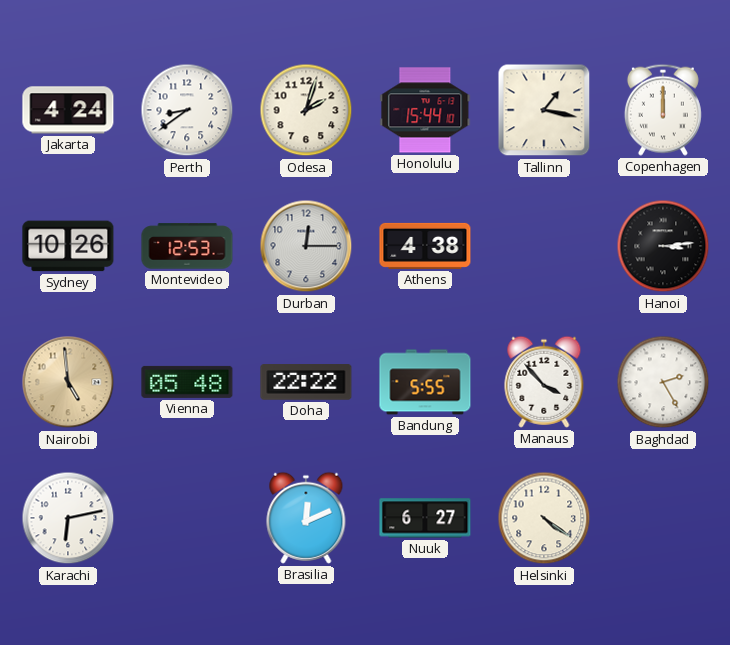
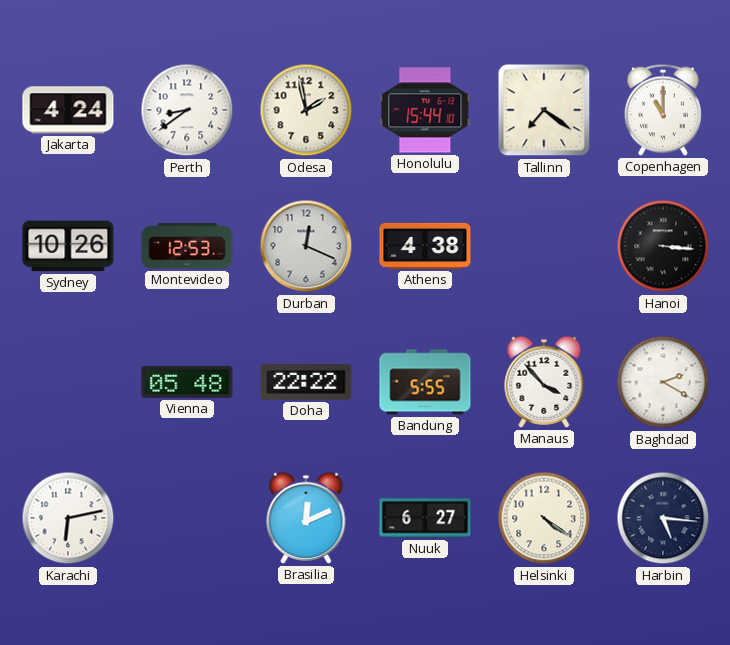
Odesa: 2:03 -> 1:58
Tallinn: 1:17 -> 7:21
Copenhagen: 12:00 -> 11:00
Durban: 12:15 -> 12:19
Hanoi: 3:14 -> 3:16
Nairobi: 4:59 -> none
Baghdad: 2:25 -> 2:20
Harbin: none -> 5:16
